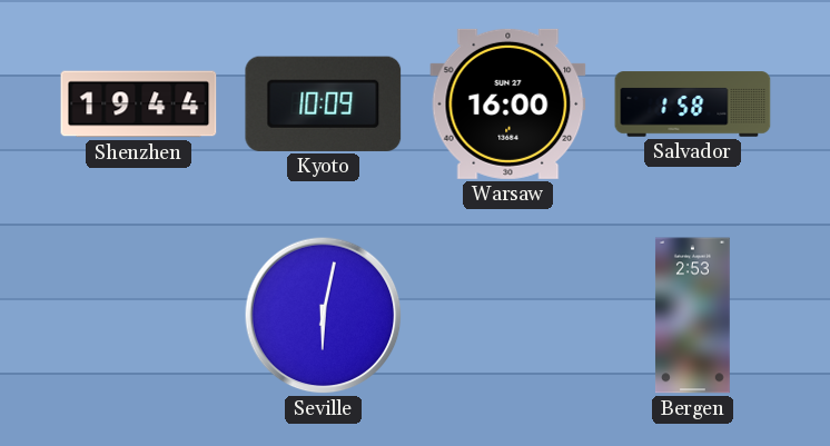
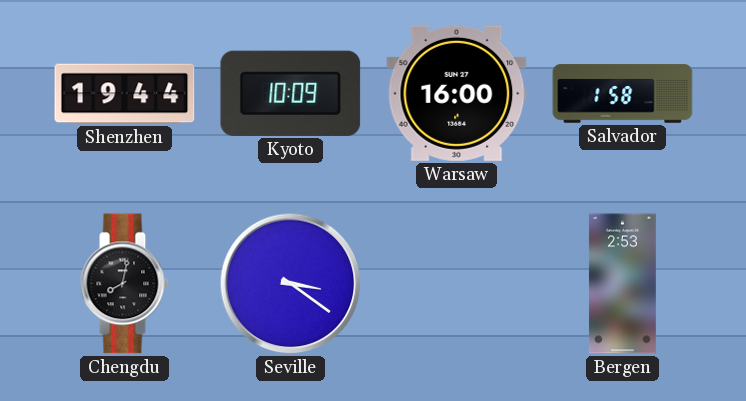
Chengdu: none -> 8:02
Seville: 6:02 -> 3:21
